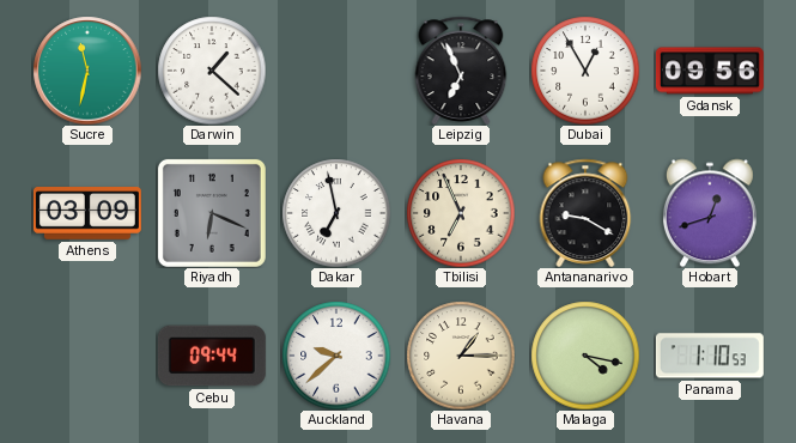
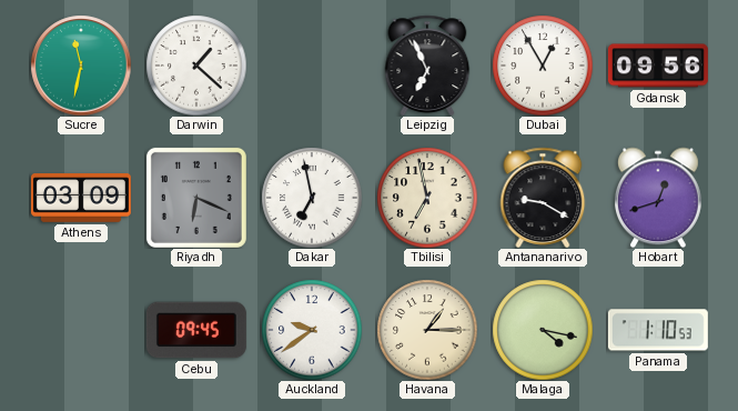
Tbilisi: 6:56 -> 6:58
Cebu: 09:44 -> 09:45
Auckland: 9:38 -> 9:39
